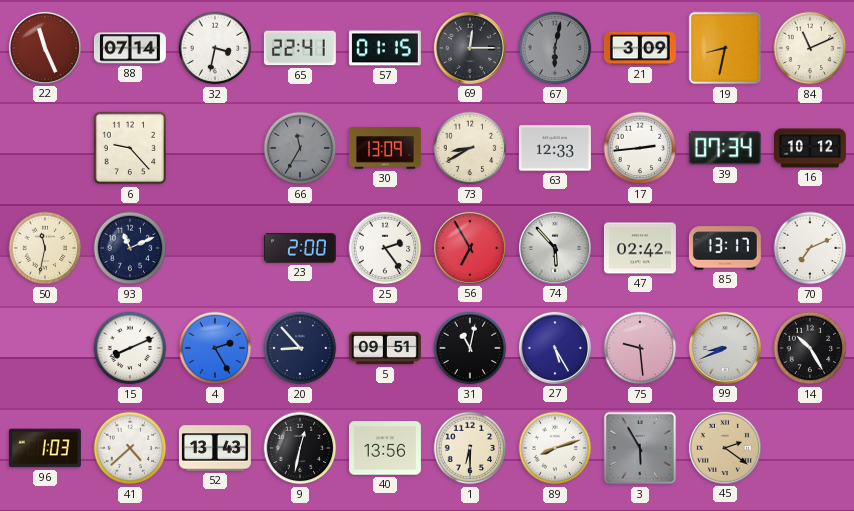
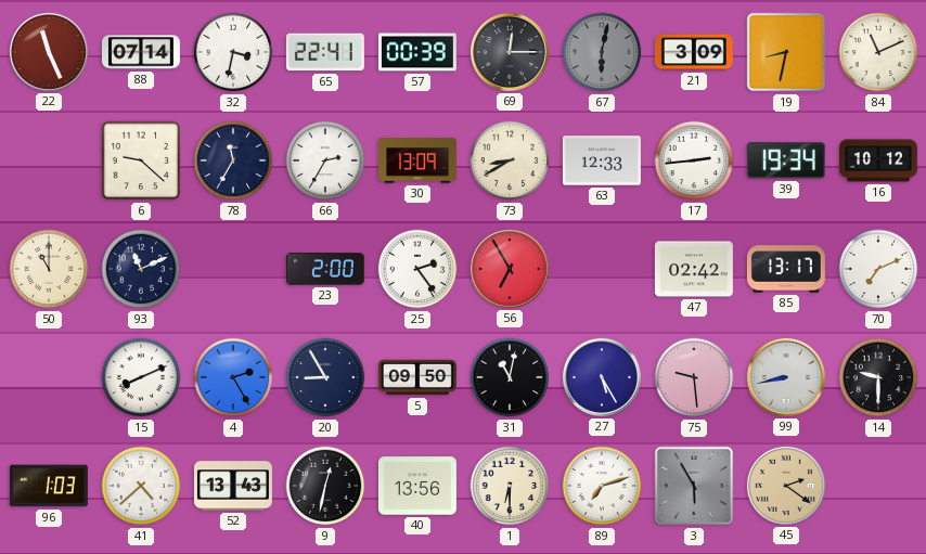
57: 01:15 -> 00:39
6: 9:23 -> 9:22
78: none -> 11:35
66: 11:35 -> 2:35
66 dial: grey -> white
39: 07:34 -> 19:34
50: 11:32 -> 11:00
74: 5:53 -> none
20: 8:53 -> 8:55
5: 09:51 -> 09:50
99: 8:41 -> 8:43
14: 10:25 -> 9:30
89: 8:12 -> 7:12
